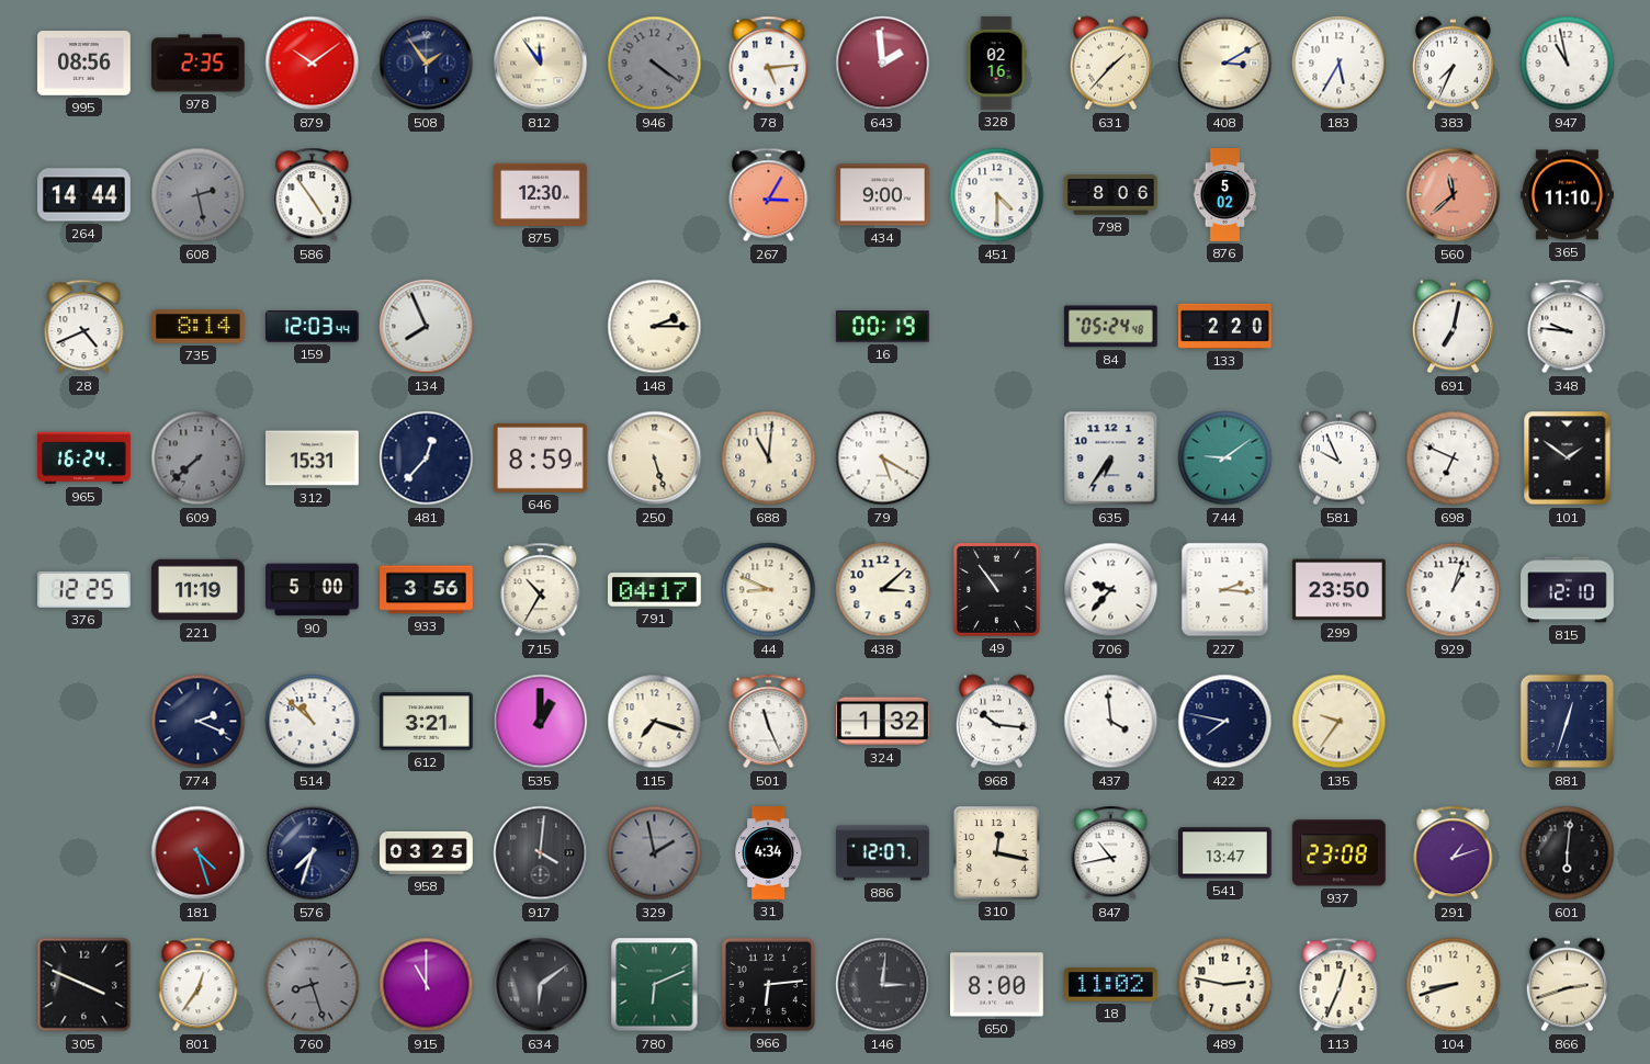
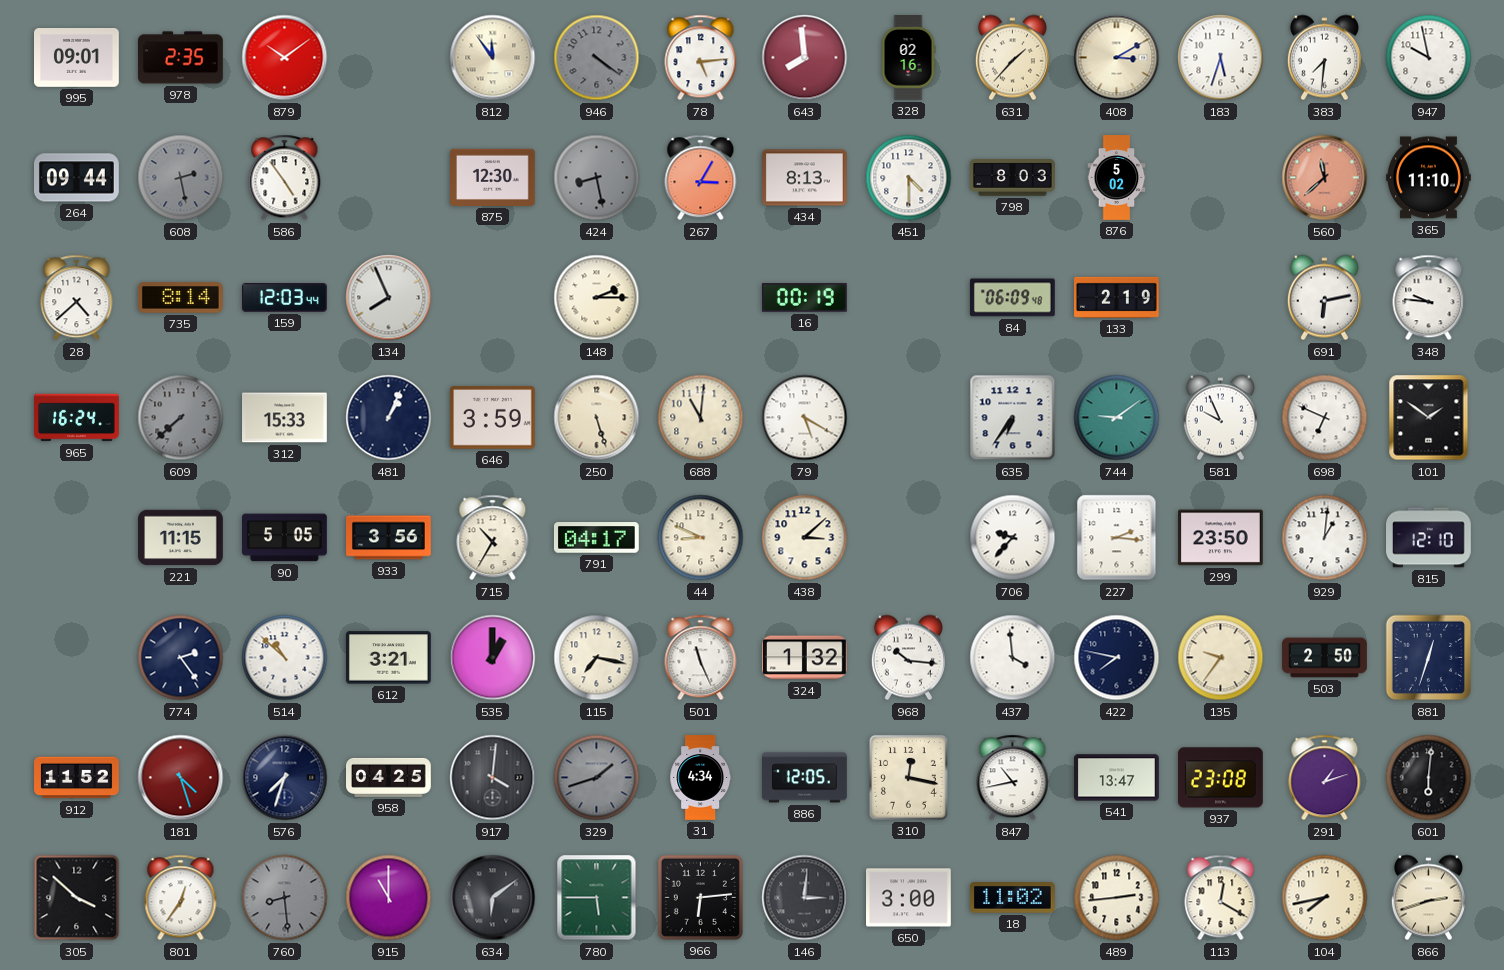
995: 08:56 -> 09:01
508: 1:54 -> none
643: 1:59 -> 7:59
183: 5:35 -> 5:33
383: 7:34 -> 7:31
947: 10:58 -> 9:58
264: 14:44 -> 09:44
424: none -> 8:28
434: 9:00 -> 8:13
798: 8:06 -> 8:03
28: 4:41 -> 4:38
84: 05:24 -> 06:09
133: 2:20 -> 2:19
691: 7:02 -> 6:13
312: 15:31 -> 15:33
481: 12:37 -> 1:04
646: 8:59 -> 3:59
376: 12:25 -> none
221: 11:19 -> 11:15
90: 5:00 -> 5:05
49: 10:54 -> none
929: 1:03 -> 1:01
774: 2:19 -> 2:24
115: 7:18 -> 7:17
503: none -> 2:50
912: none -> 11:52
958: 03:25 -> 04:25
329: 1:58 -> 1:42
886: 12:07 -> 12:05
305: 3:49 -> 3:52
760: 8:27 -> 8:29
780: 6:11 -> 5:45
650: 8:00 -> 3:00
489: 2:47 -> 2:44
113: 12:34 -> 12:20
104: 8:42 -> 7:43
